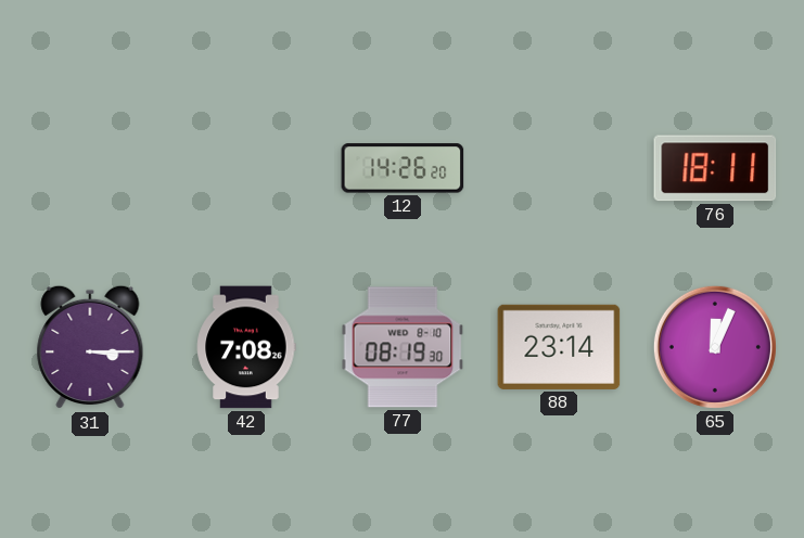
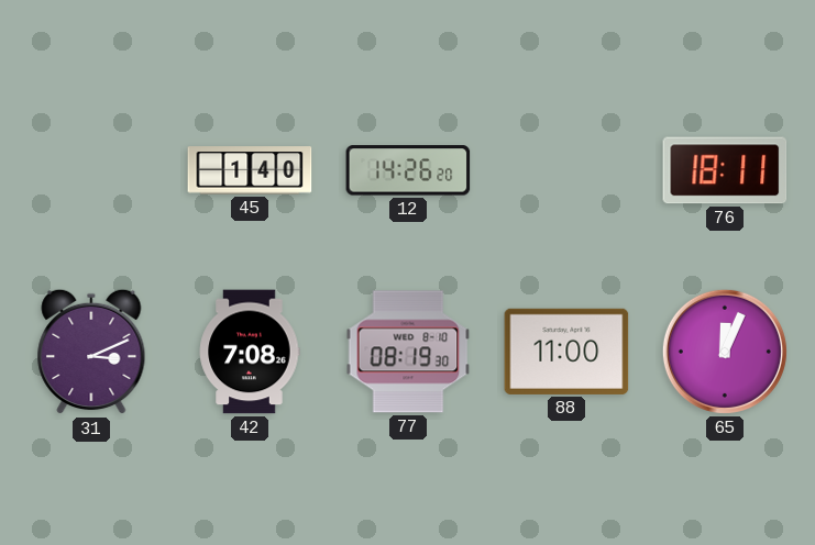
45: none -> 1:40
31: 3:15 -> 3:11
88: 23:14 -> 11:00
